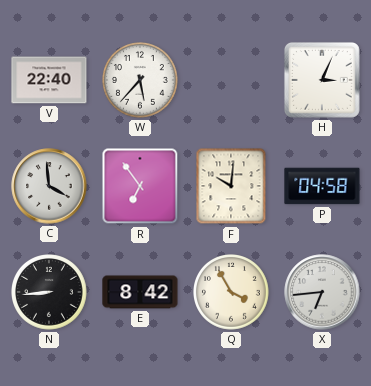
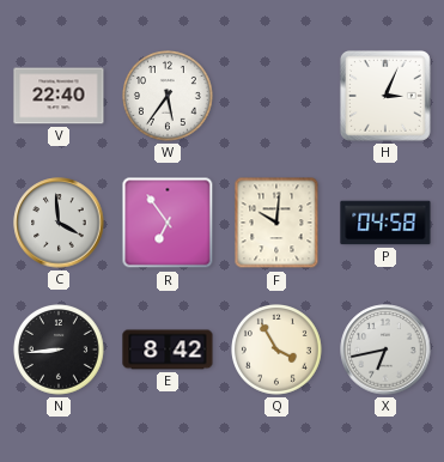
W: 5:37 -> 5:36
X: 6:44 -> 6:43
